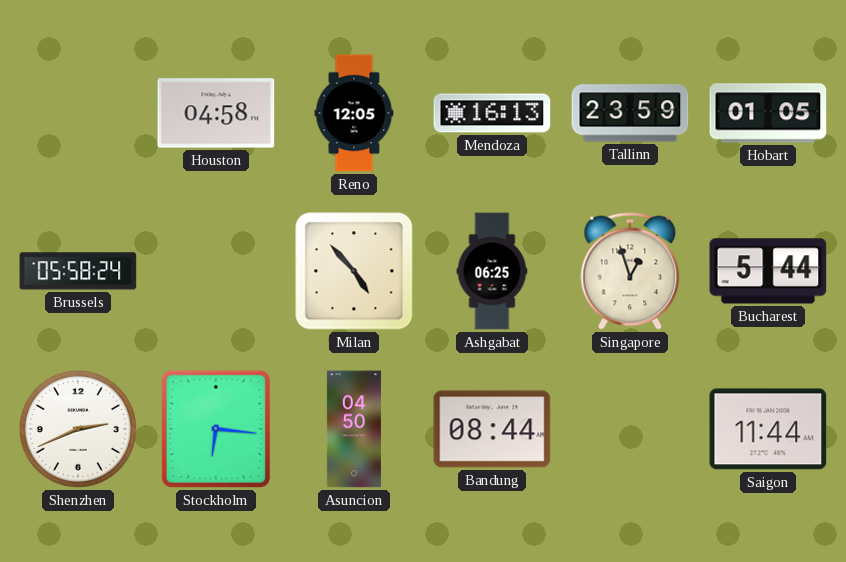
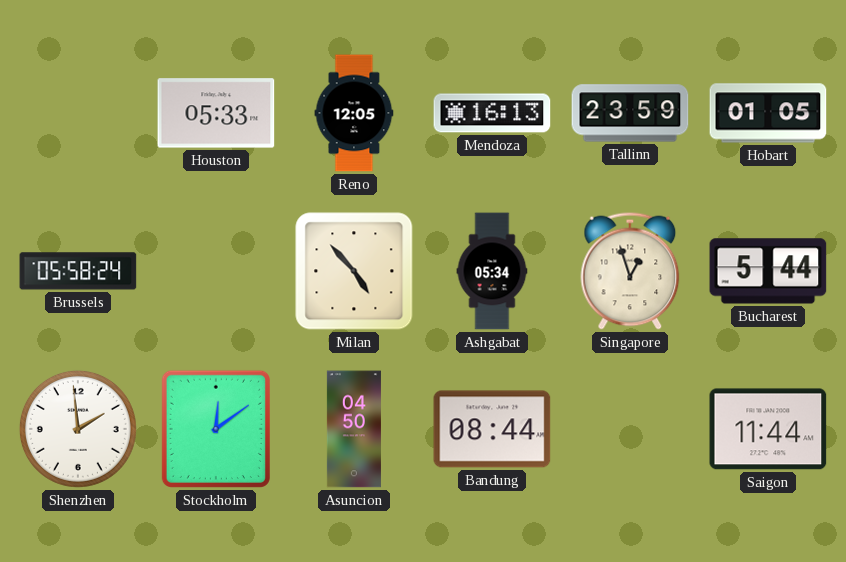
Houston: 04:58 -> 05:33
Ashgabat: 06:25 -> 05:34
Shenzhen: 2:41 -> 1:59
Stockholm: 6:16 -> 12:09
